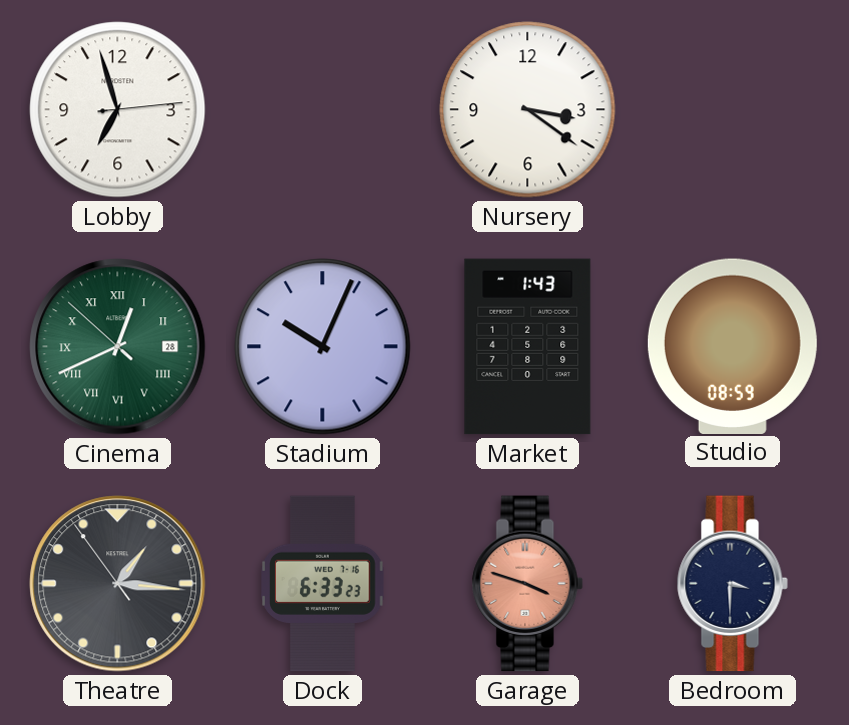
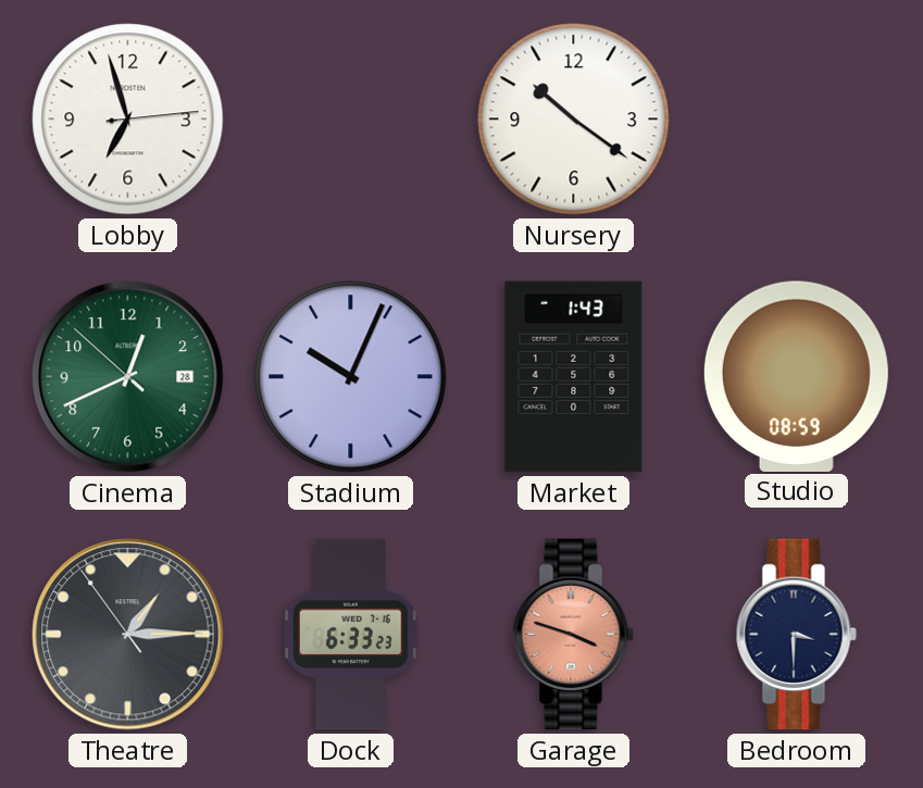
Nursery: 3:21 -> 10:21
Cinema numerals: Roman -> Arabic
Theatre: 1:15 -> 1:14
